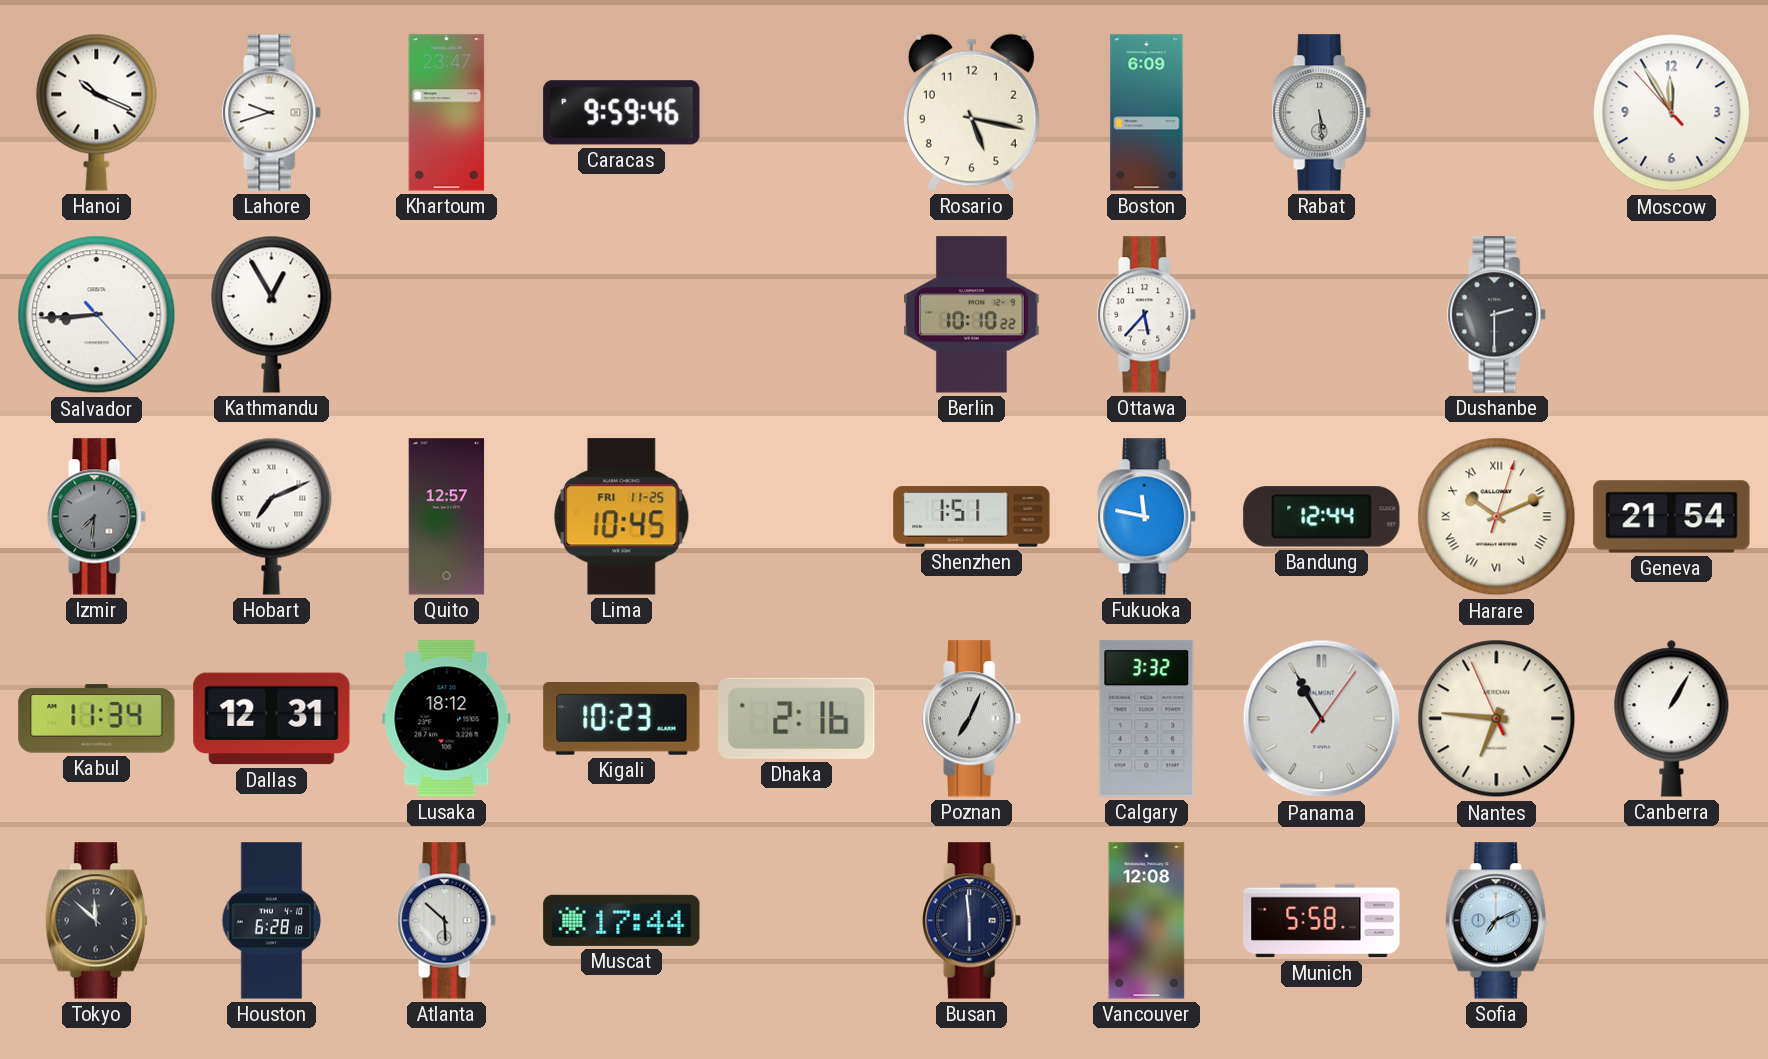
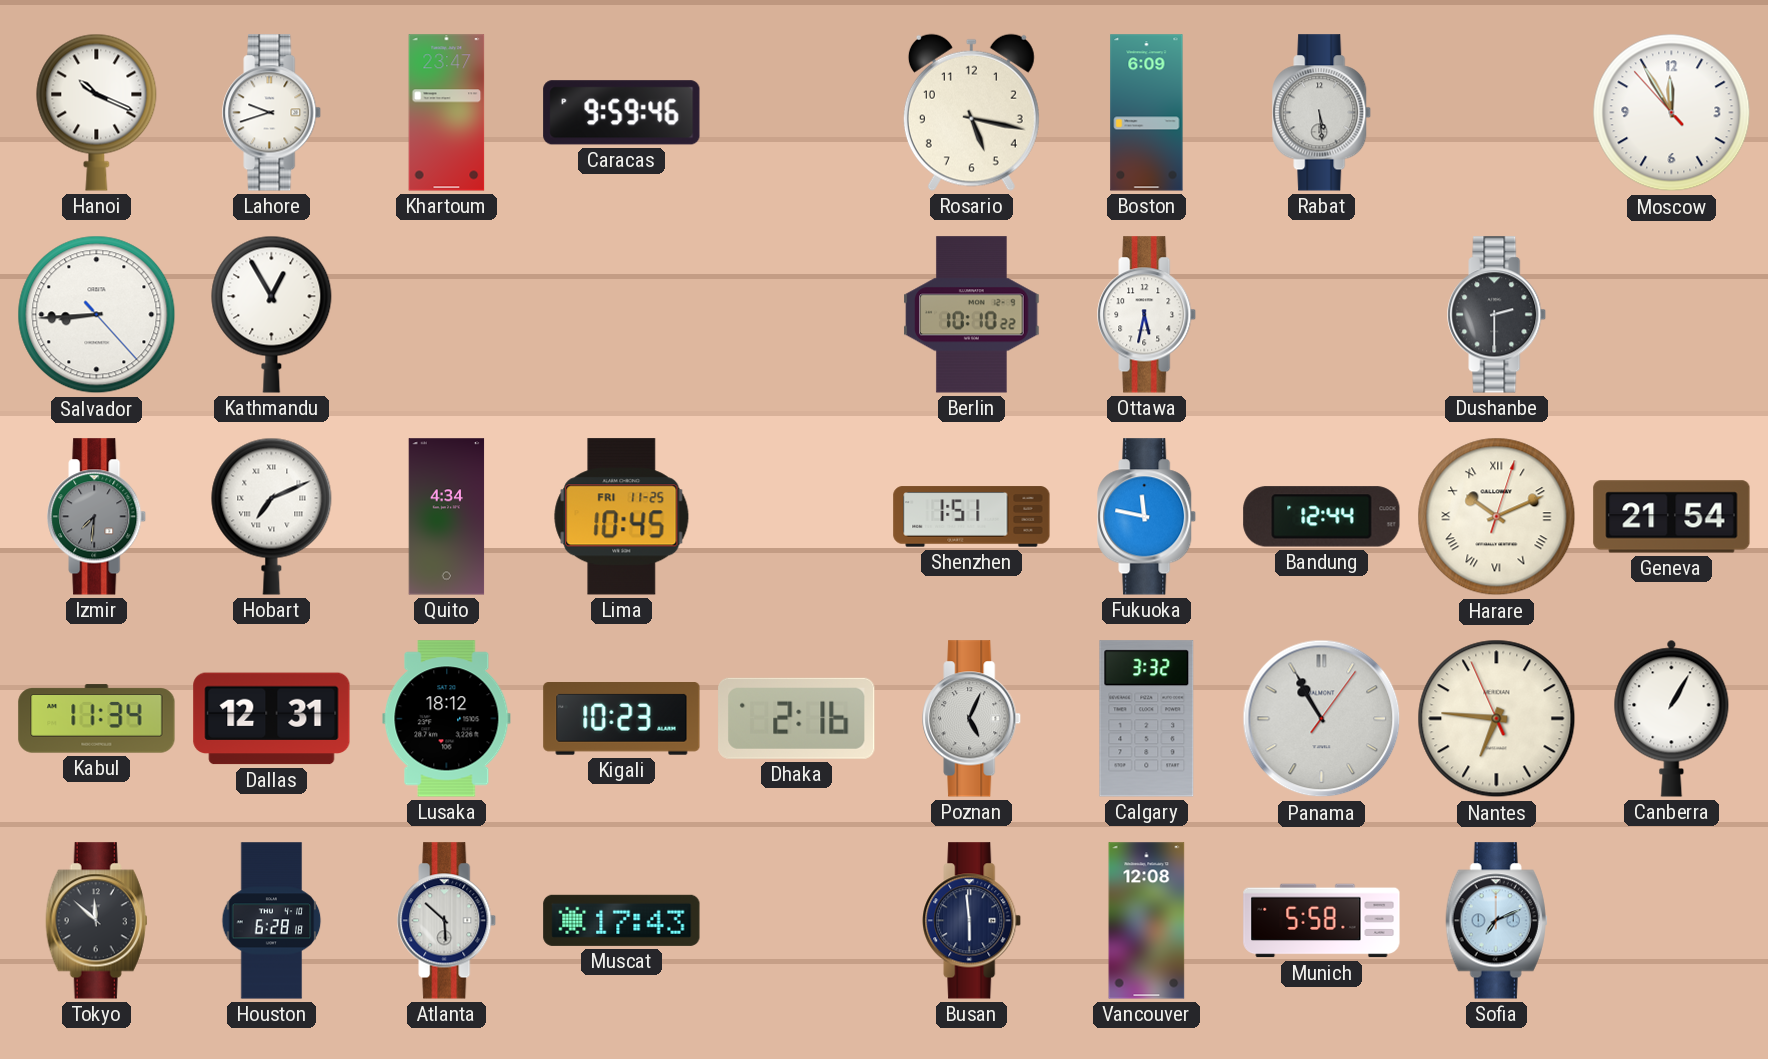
Ottawa: 5:37 -> 5:32
Quito: 12:57 -> 4:34
Poznan: 7:04 -> 5:04
Muscat: 17:44 -> 17:43
